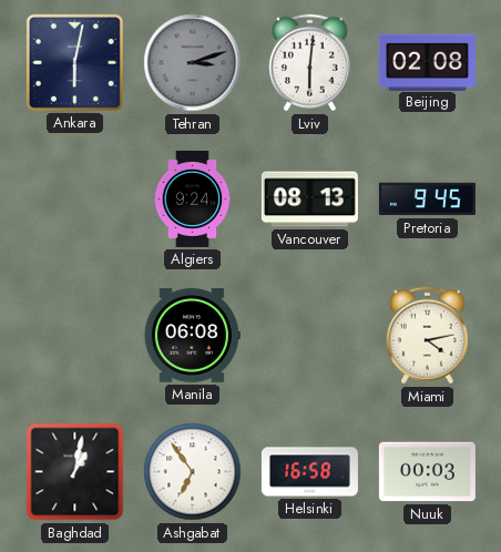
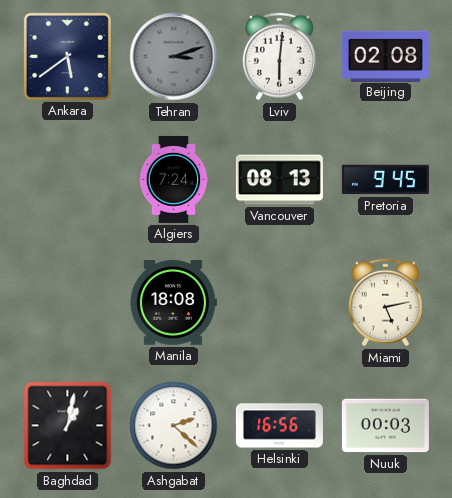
Ankara: 6:02 -> 5:39
Algiers: 9:24 -> 7:24
Manila: 06:08 -> 18:08
Miami: 4:13 -> 5:13
Ashgabat: 6:54 -> 2:22
Helsinki: 16:58 -> 16:56
